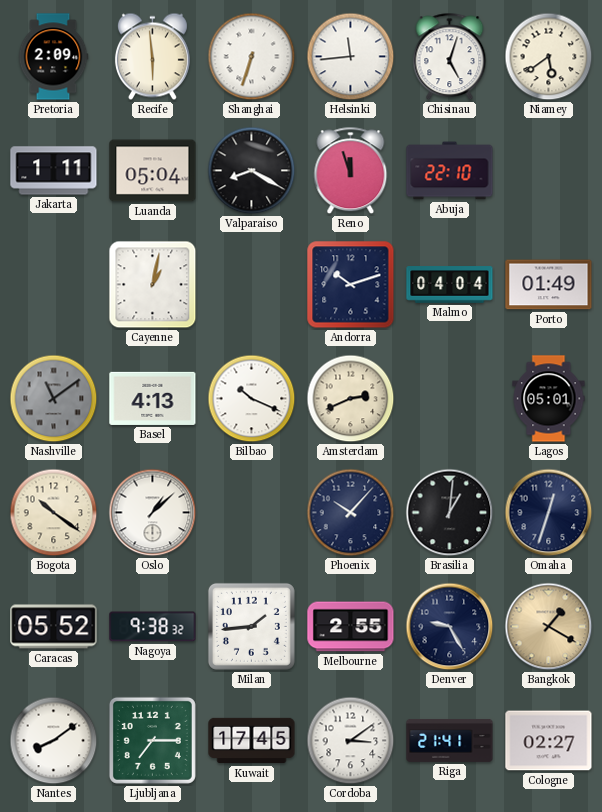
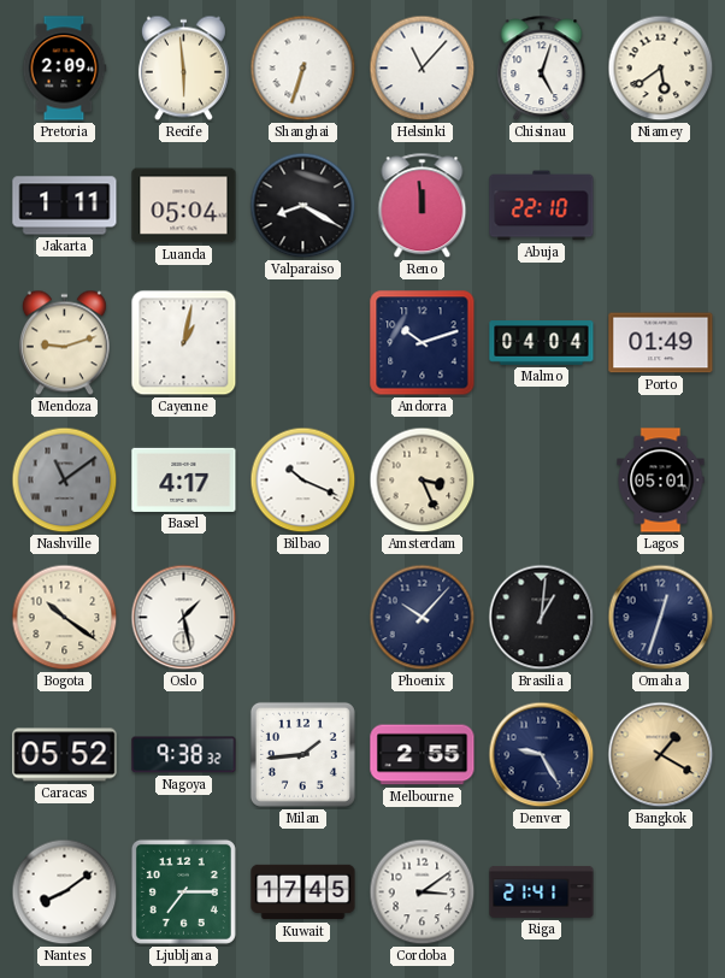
Helsinki: 11:44 -> 11:07
Reno: 11:57 -> 11:59
Mendoza: none -> 9:12
Basel: 4:13 -> 4:17
Amsterdam: 2:41 -> 3:26
Oslo: 1:08 -> 1:28
Cologne: 02:27 -> none
